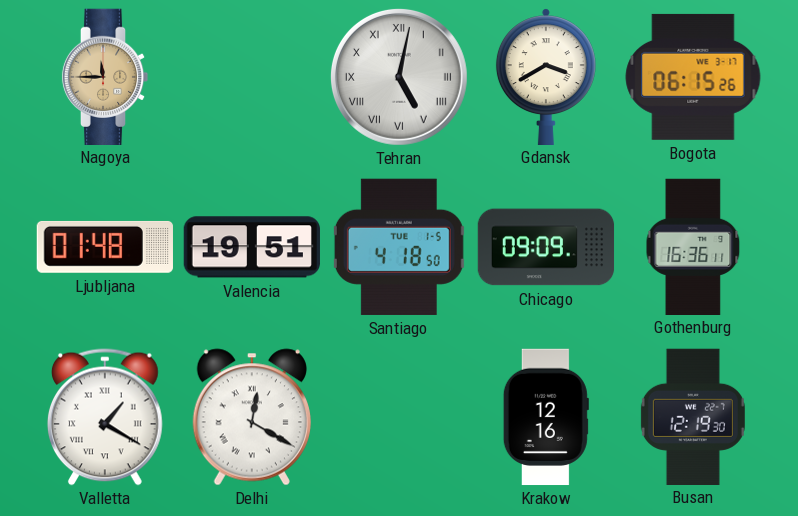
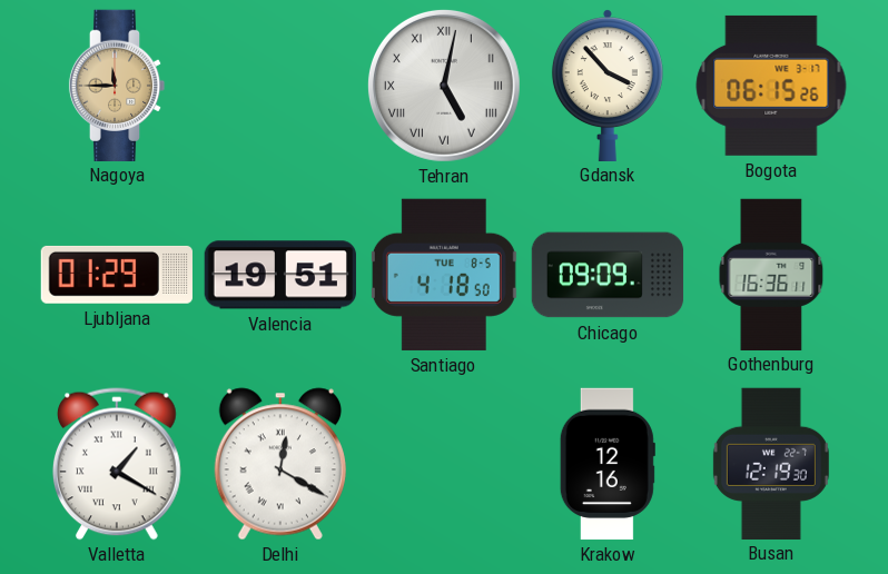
Gdansk: 3:40 -> 3:53
Ljubljana: 01:48 -> 01:29
Santiago date: TUE 1-5 -> TUE 8-5
